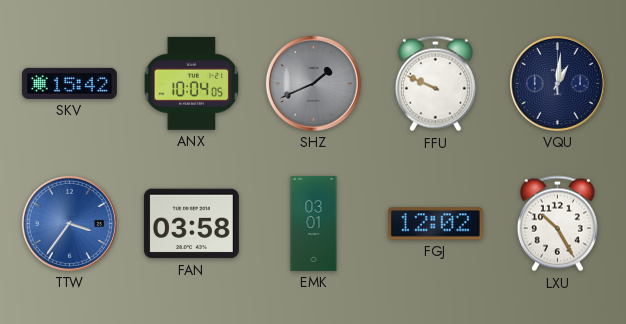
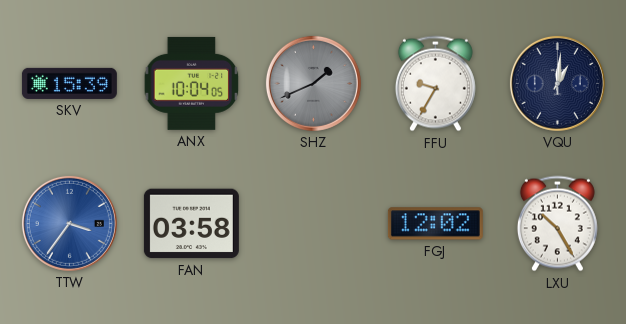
SKV: 15:42 -> 15:39
FFU: 9:49 -> 9:35
EMK: 03:01 -> none
